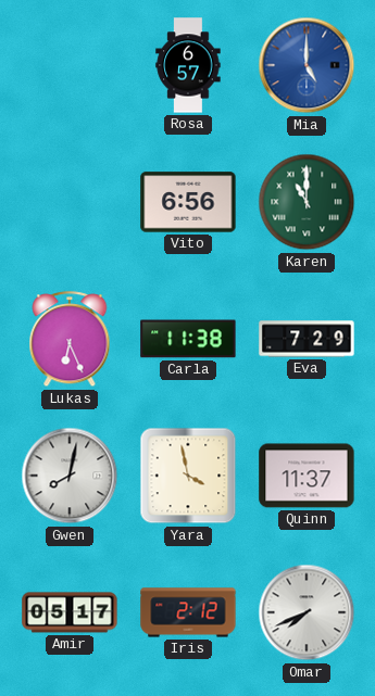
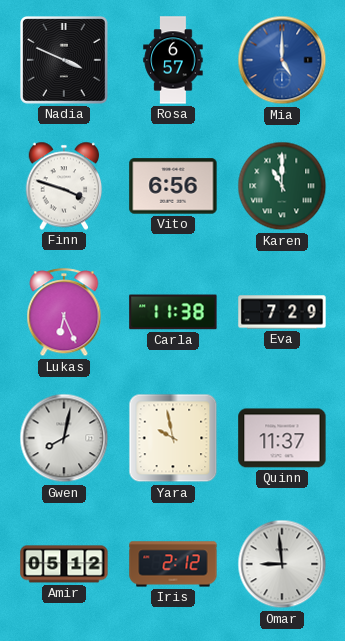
Nadia: none -> 3:49
Finn: none -> 3:48
Yara: 3:58 -> 9:58
Amir: 05:17 -> 05:12
Omar: 7:41 -> 8:59
